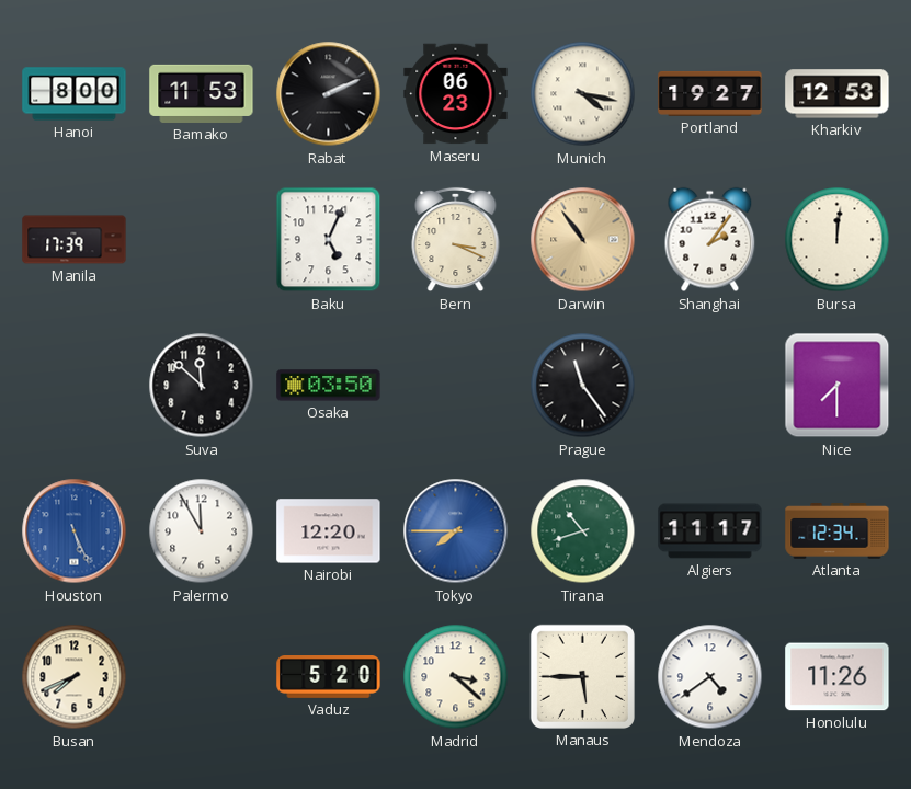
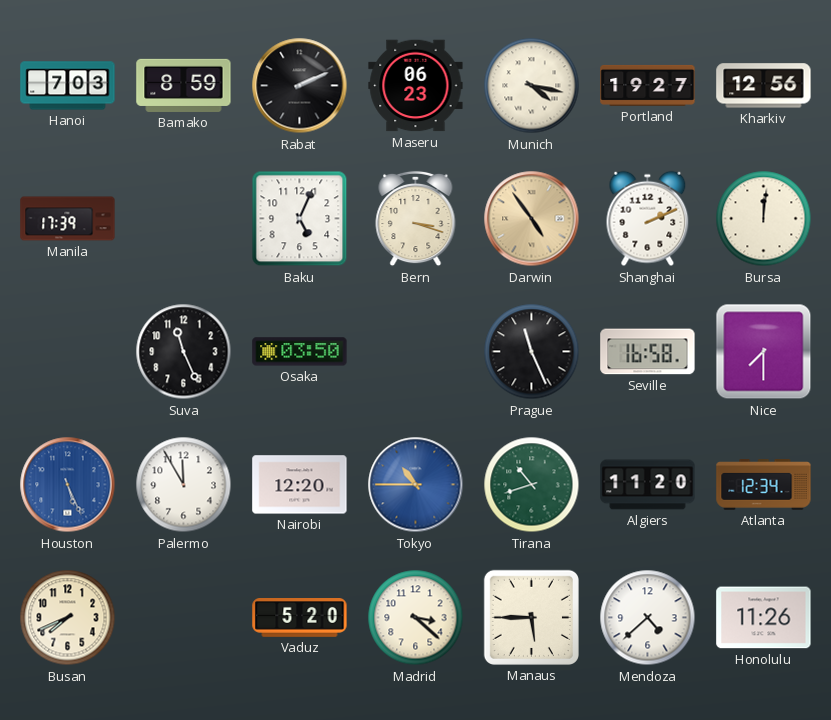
Hanoi: 8:00 -> 7:03
Bamako: 11:53 -> 8:59
Kharkiv: 12:53 -> 12:56
Bern: 3:19 -> 3:18
Darwin: 10:54 -> 4:54
Shanghai: 2:06 -> 2:11
Suva: 11:52 -> 11:26
Prague: 11:24 -> 11:26
Seville: none -> 16:58
Tokyo: 7:45 -> 10:45
Algiers: 11:17 -> 11:20
Mendoza: 4:39 -> 4:38
